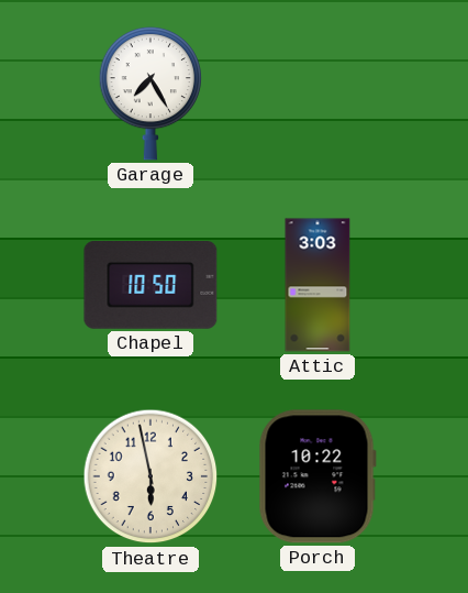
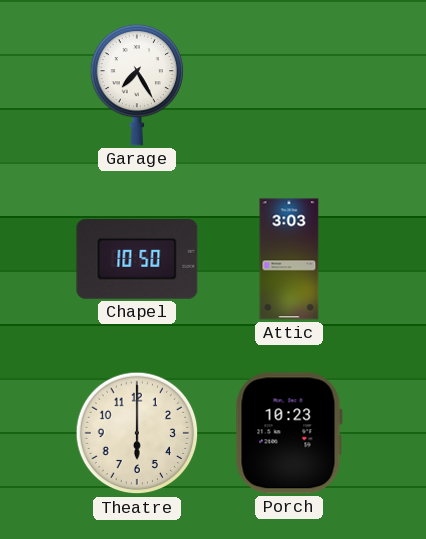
Theatre: 5:58 -> 6:00
Porch: 10:22 -> 10:23
